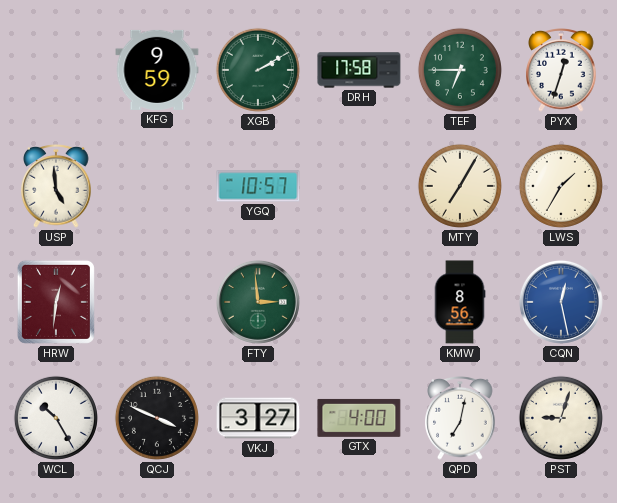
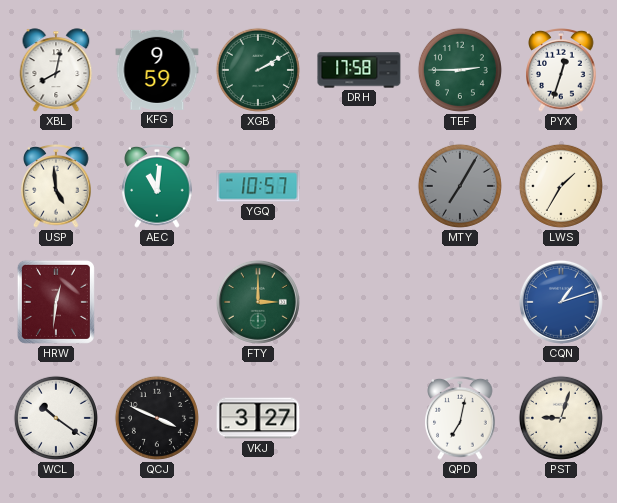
XBL: none -> 8:02
TEF: 6:45 -> 2:45
AEC: none -> 11:01
MTY dial: cream -> grey
FTY: 2:59 -> 3:00
KMW: 8:56 -> none
CQN: 12:28 -> 1:12
WCL: 10:25 -> 10:21
GTX: 4:00 -> none
